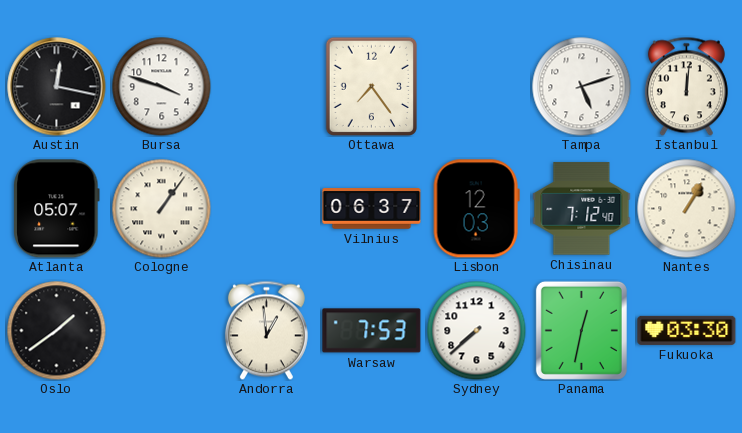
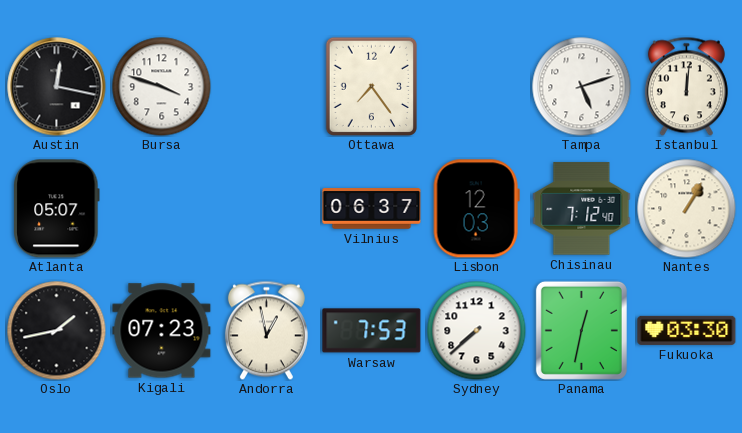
Cologne: 1:06 -> none
Oslo: 1:39 -> 1:43
Kigali: none -> 07:23
Andorra: 12:59 -> 12:58
